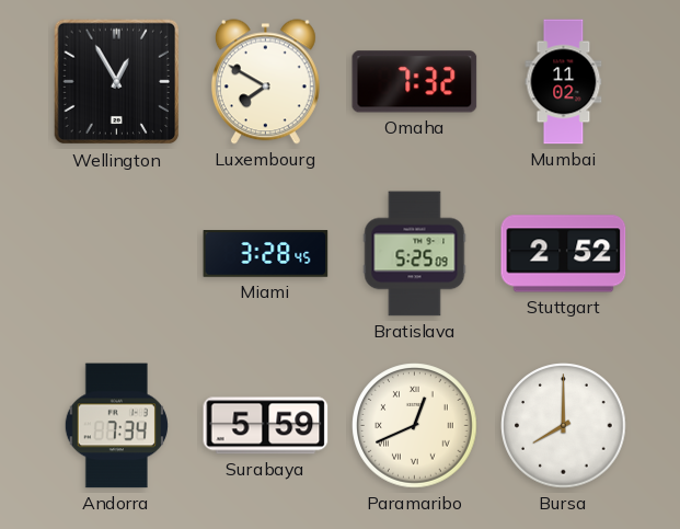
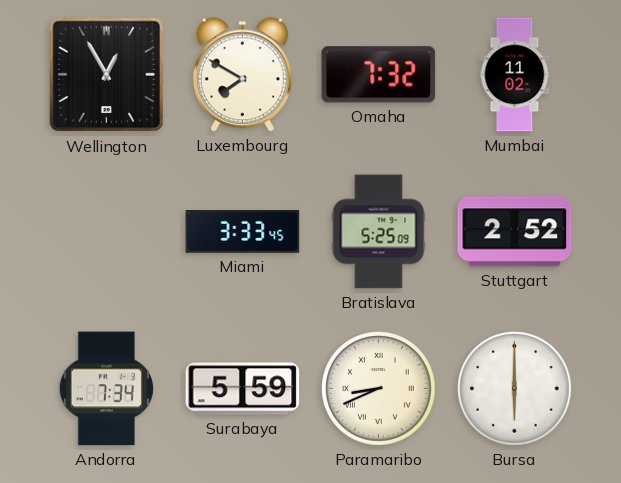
Miami: 3:28 -> 3:33
Paramaribo: 12:41 -> 8:41
Bursa: 8:00 -> 6:00
